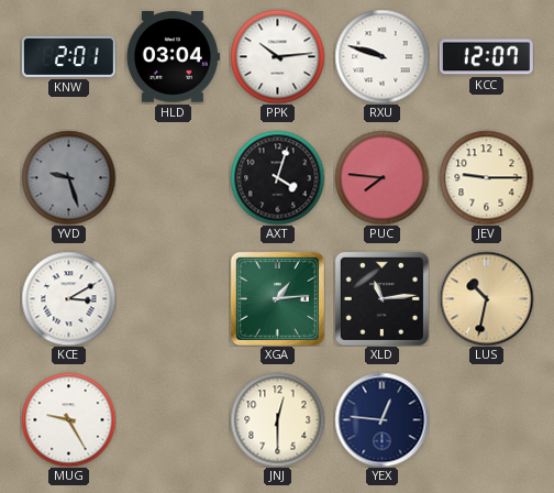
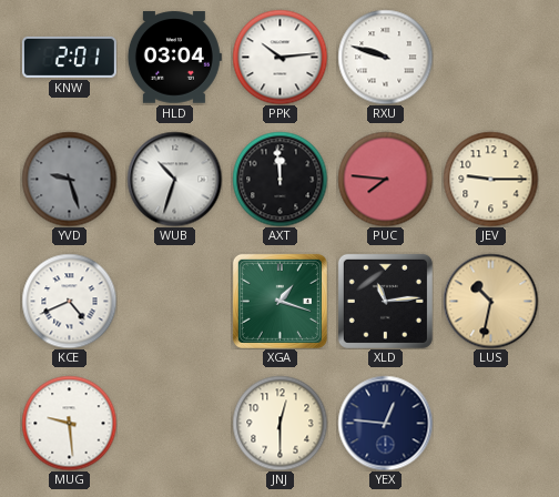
KCC: 12:07 -> none
WUB: none -> 10:33
AXT: 4:03 -> 11:59
KCE: 3:10 -> 4:41
XGA: 1:14 -> 1:18
MUG: 9:25 -> 9:29
